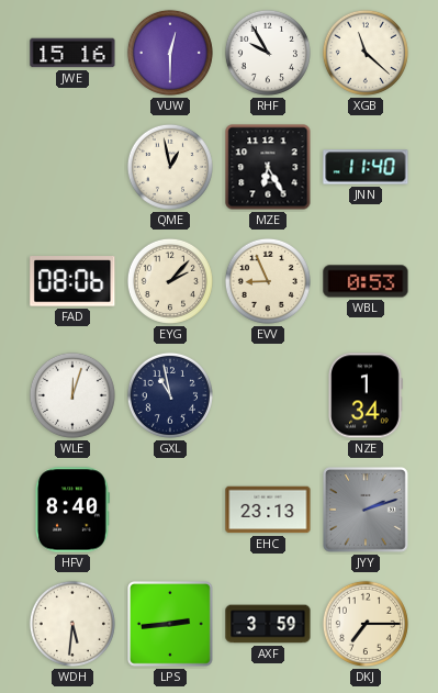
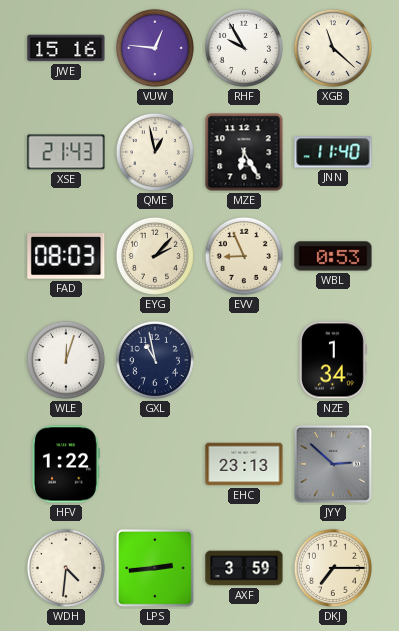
VUW: 12:30 -> 12:46
XSE: none -> 21:43
FAD: 08:06 -> 08:03
HFV: 8:40 -> 1:22
JYY: 2:12 -> 2:52
WDH: 5:31 -> 4:31
